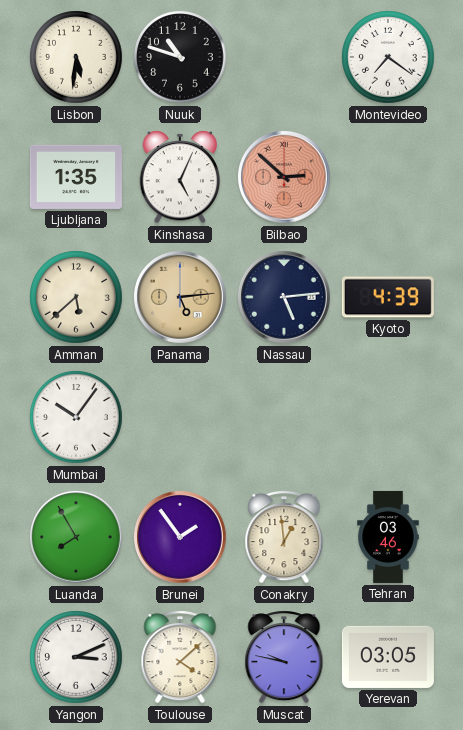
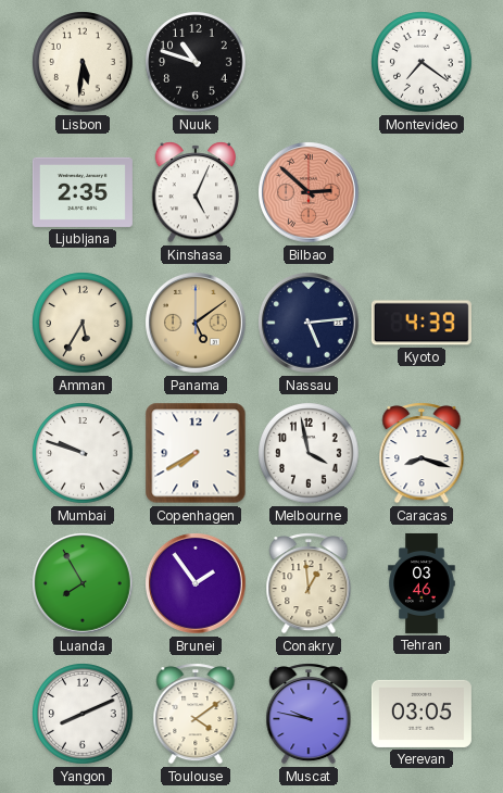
Ljubljana: 1:35 -> 2:35
Amman: 5:38 -> 5:35
Panama: 5:14 -> 5:09
Mumbai: 10:06 -> 9:48
Copenhagen: none -> 7:40
Melbourne: none -> 3:58
Caracas: none -> 8:18
Yangon: 3:11 -> 8:11
Toulouse: 4:08 -> 4:09
